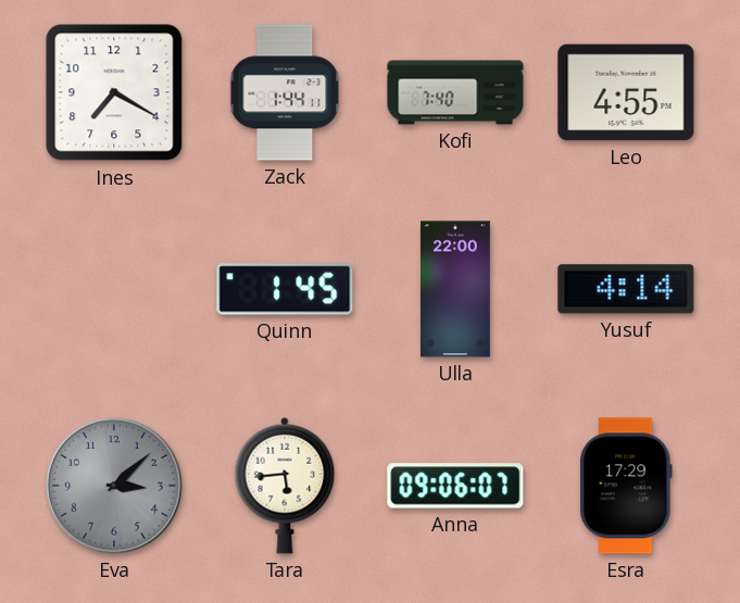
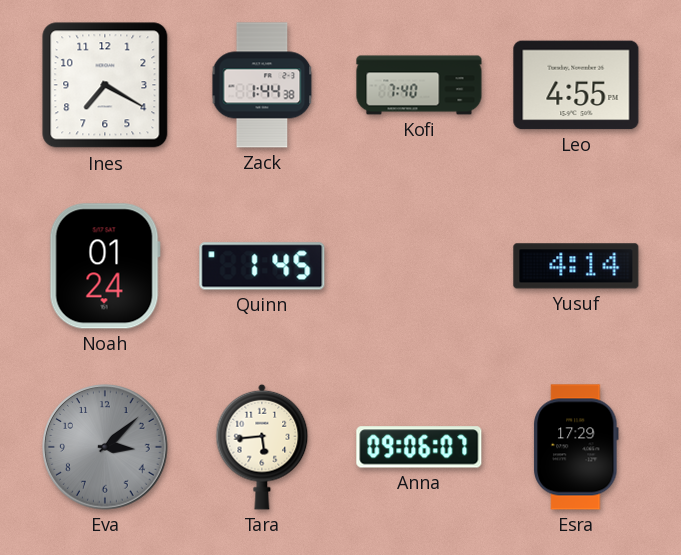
Zack: 1:44:11 -> 1:44:38
Noah: none -> 01:24
Ulla: 22:00 -> none
